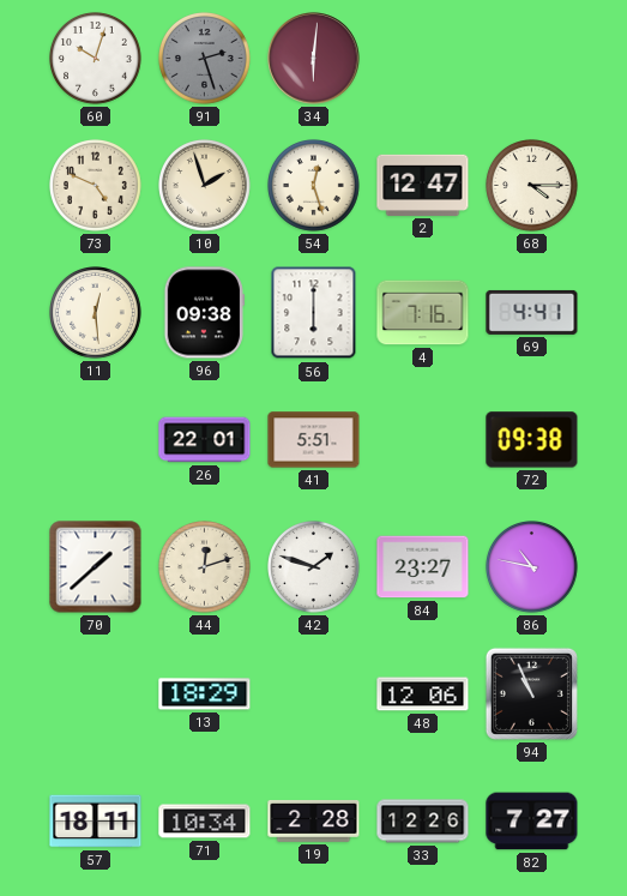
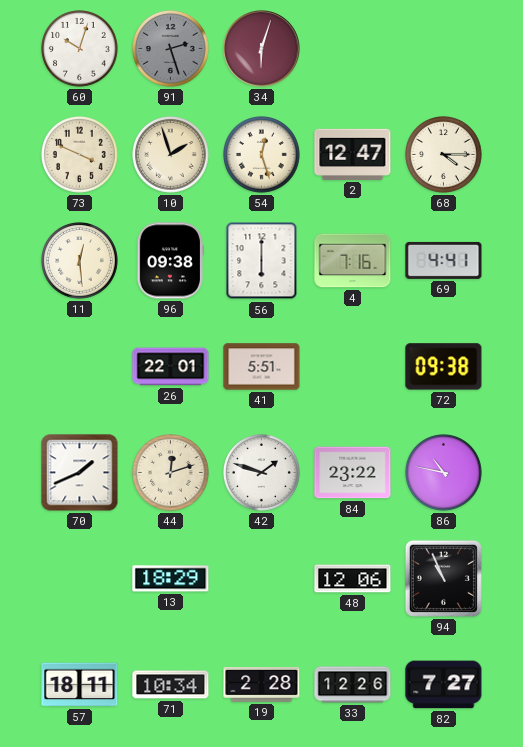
34: 6:01 -> 6:03
73: 4:49 -> 3:49
70: 1:38 -> 1:41
84: 23:27 -> 23:22
